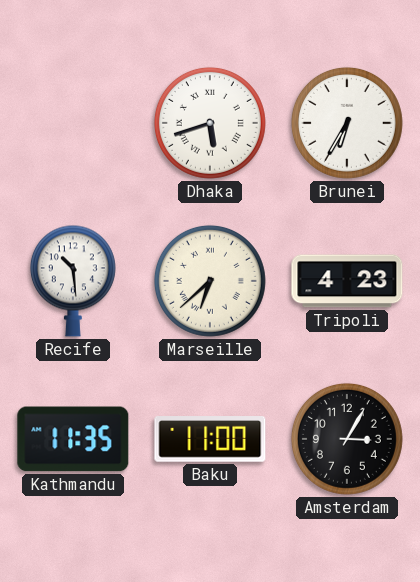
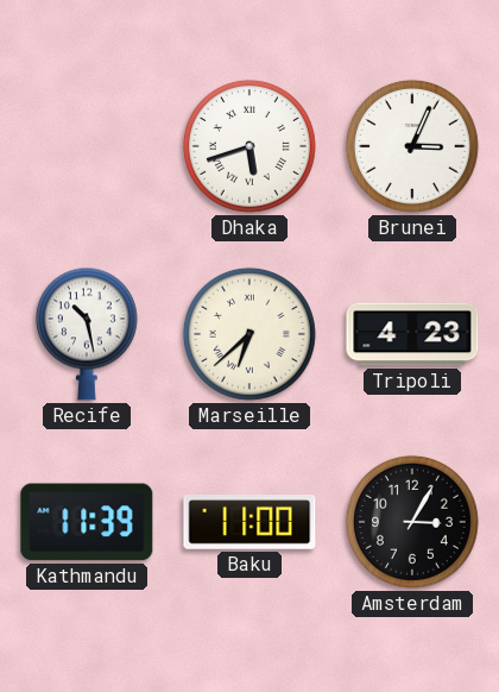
Brunei: 6:35 -> 3:04
Recife: 10:29 -> 10:28
Kathmandu: 11:35 -> 11:39
